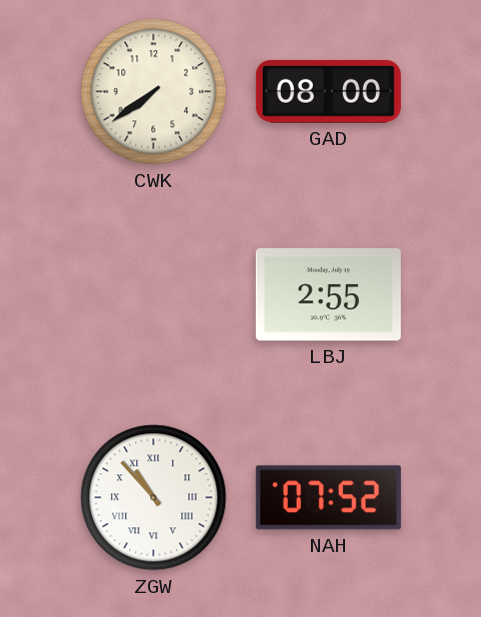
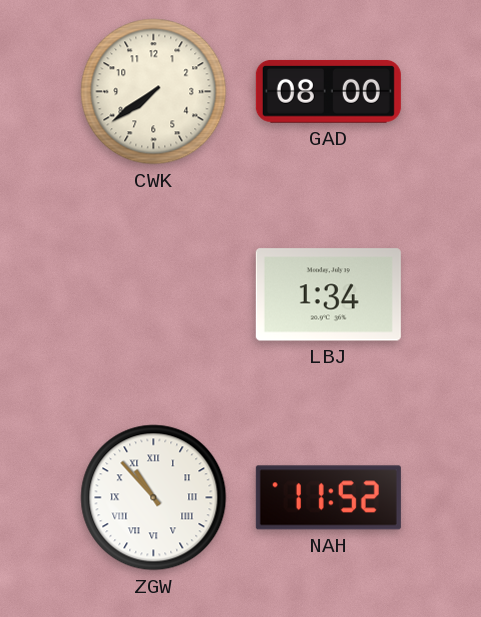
LBJ: 2:55 -> 1:34
NAH: 07:52 -> 11:52
